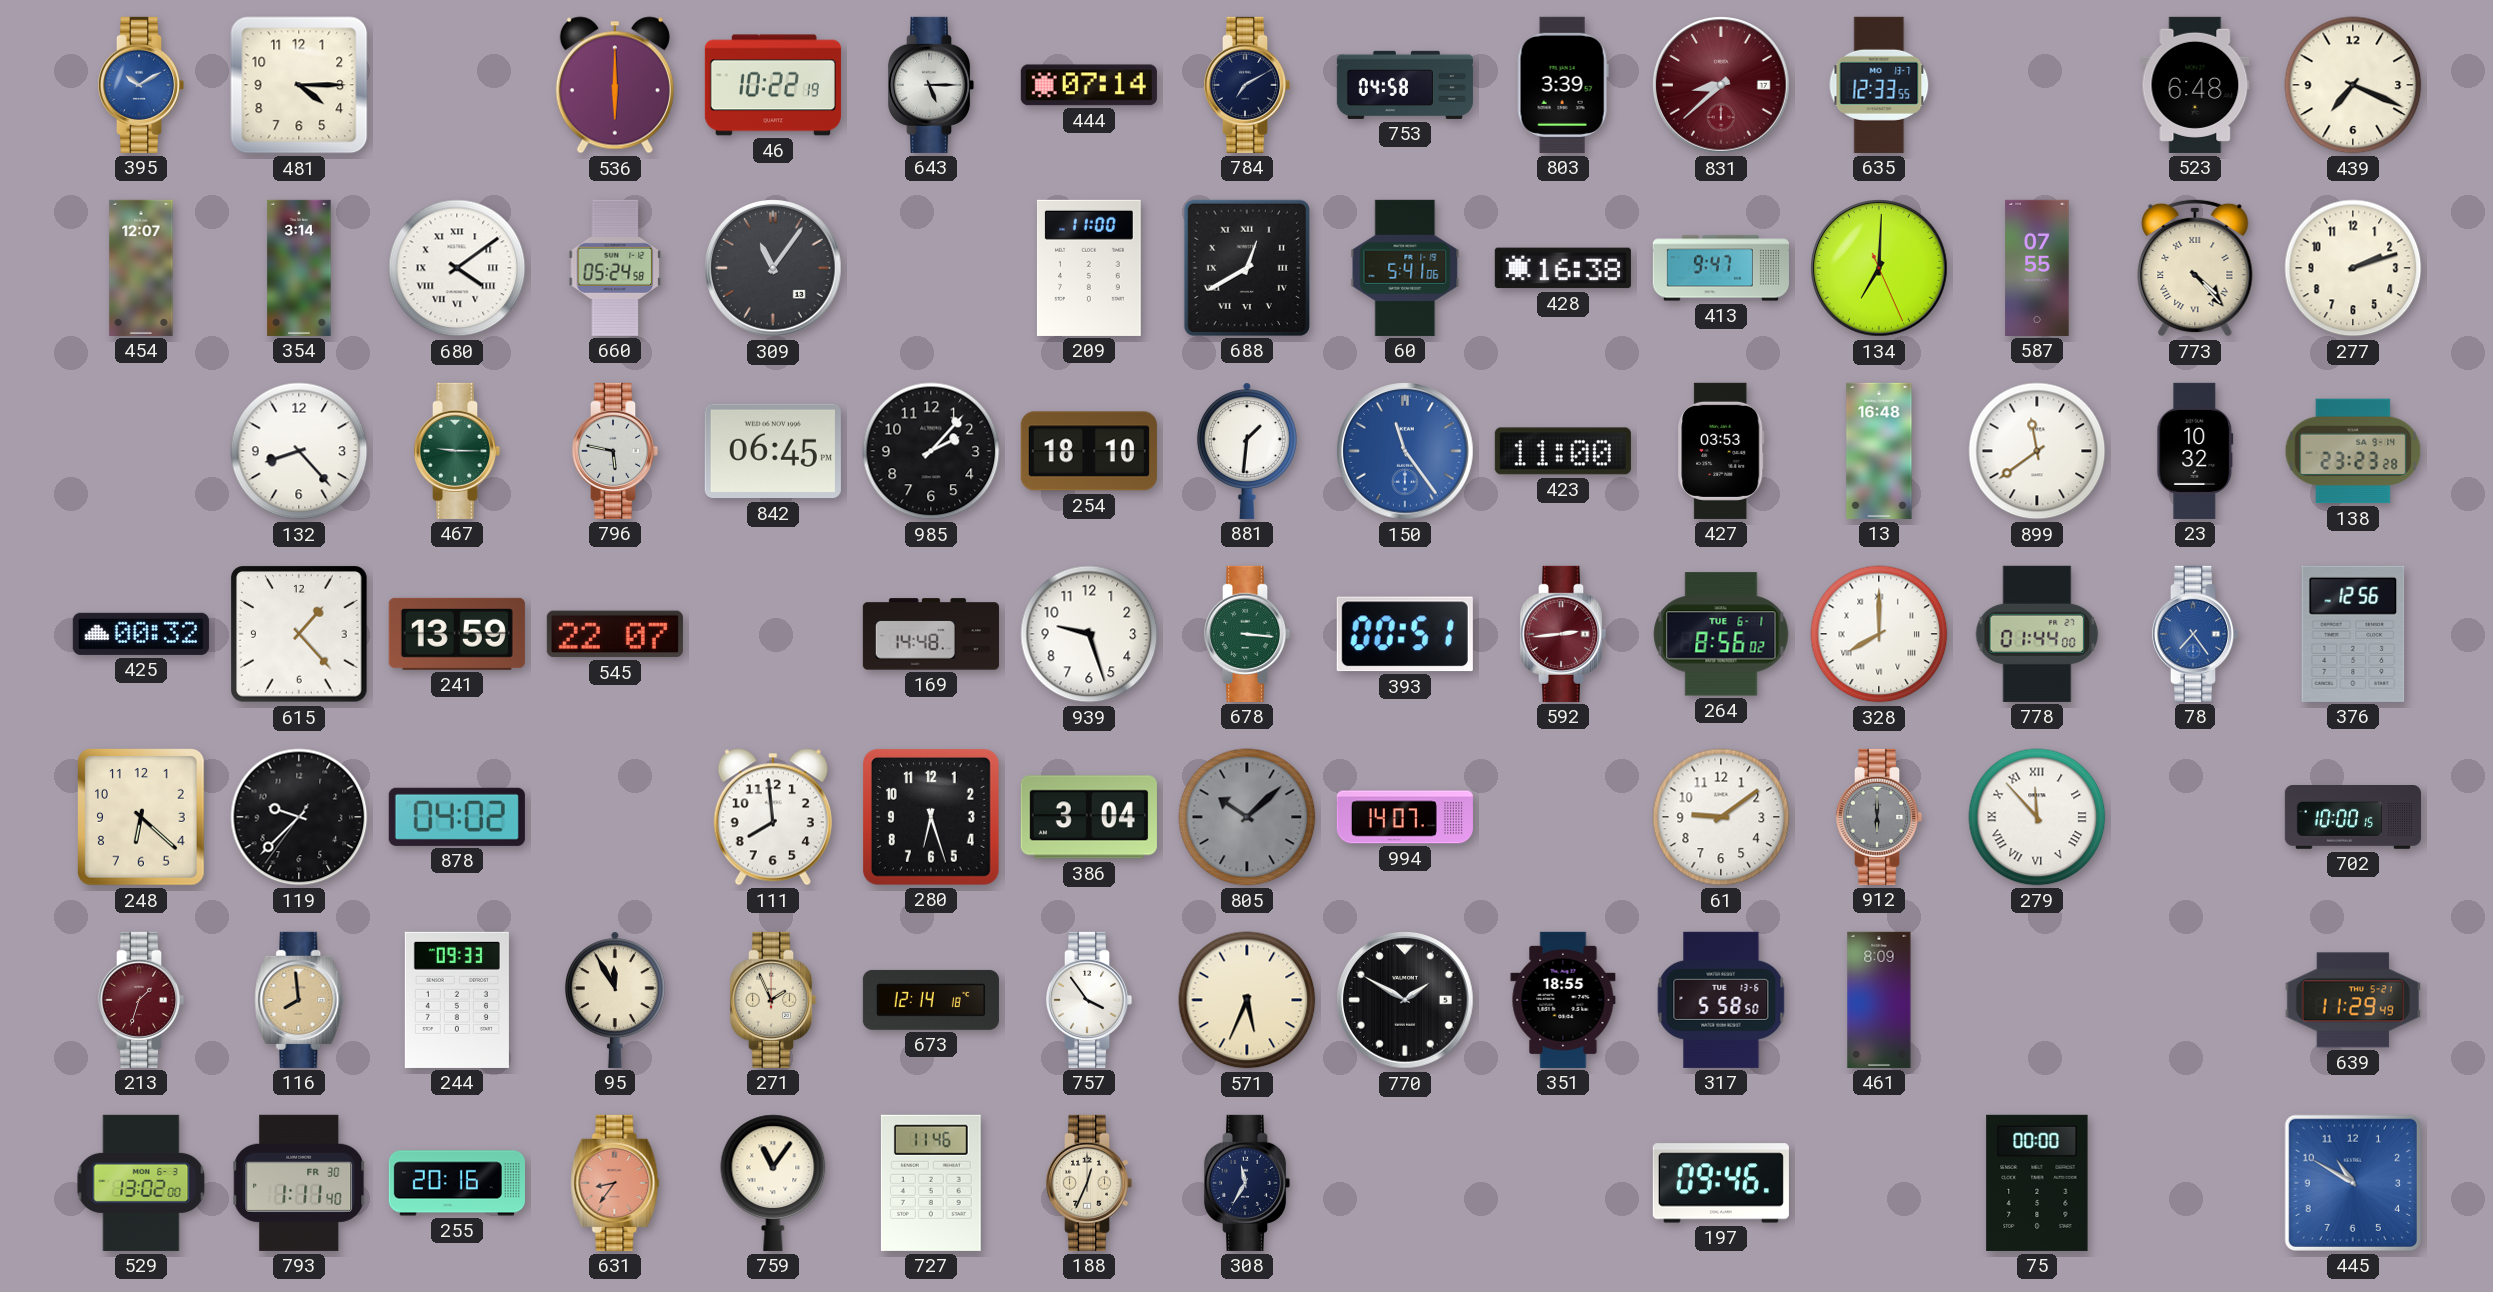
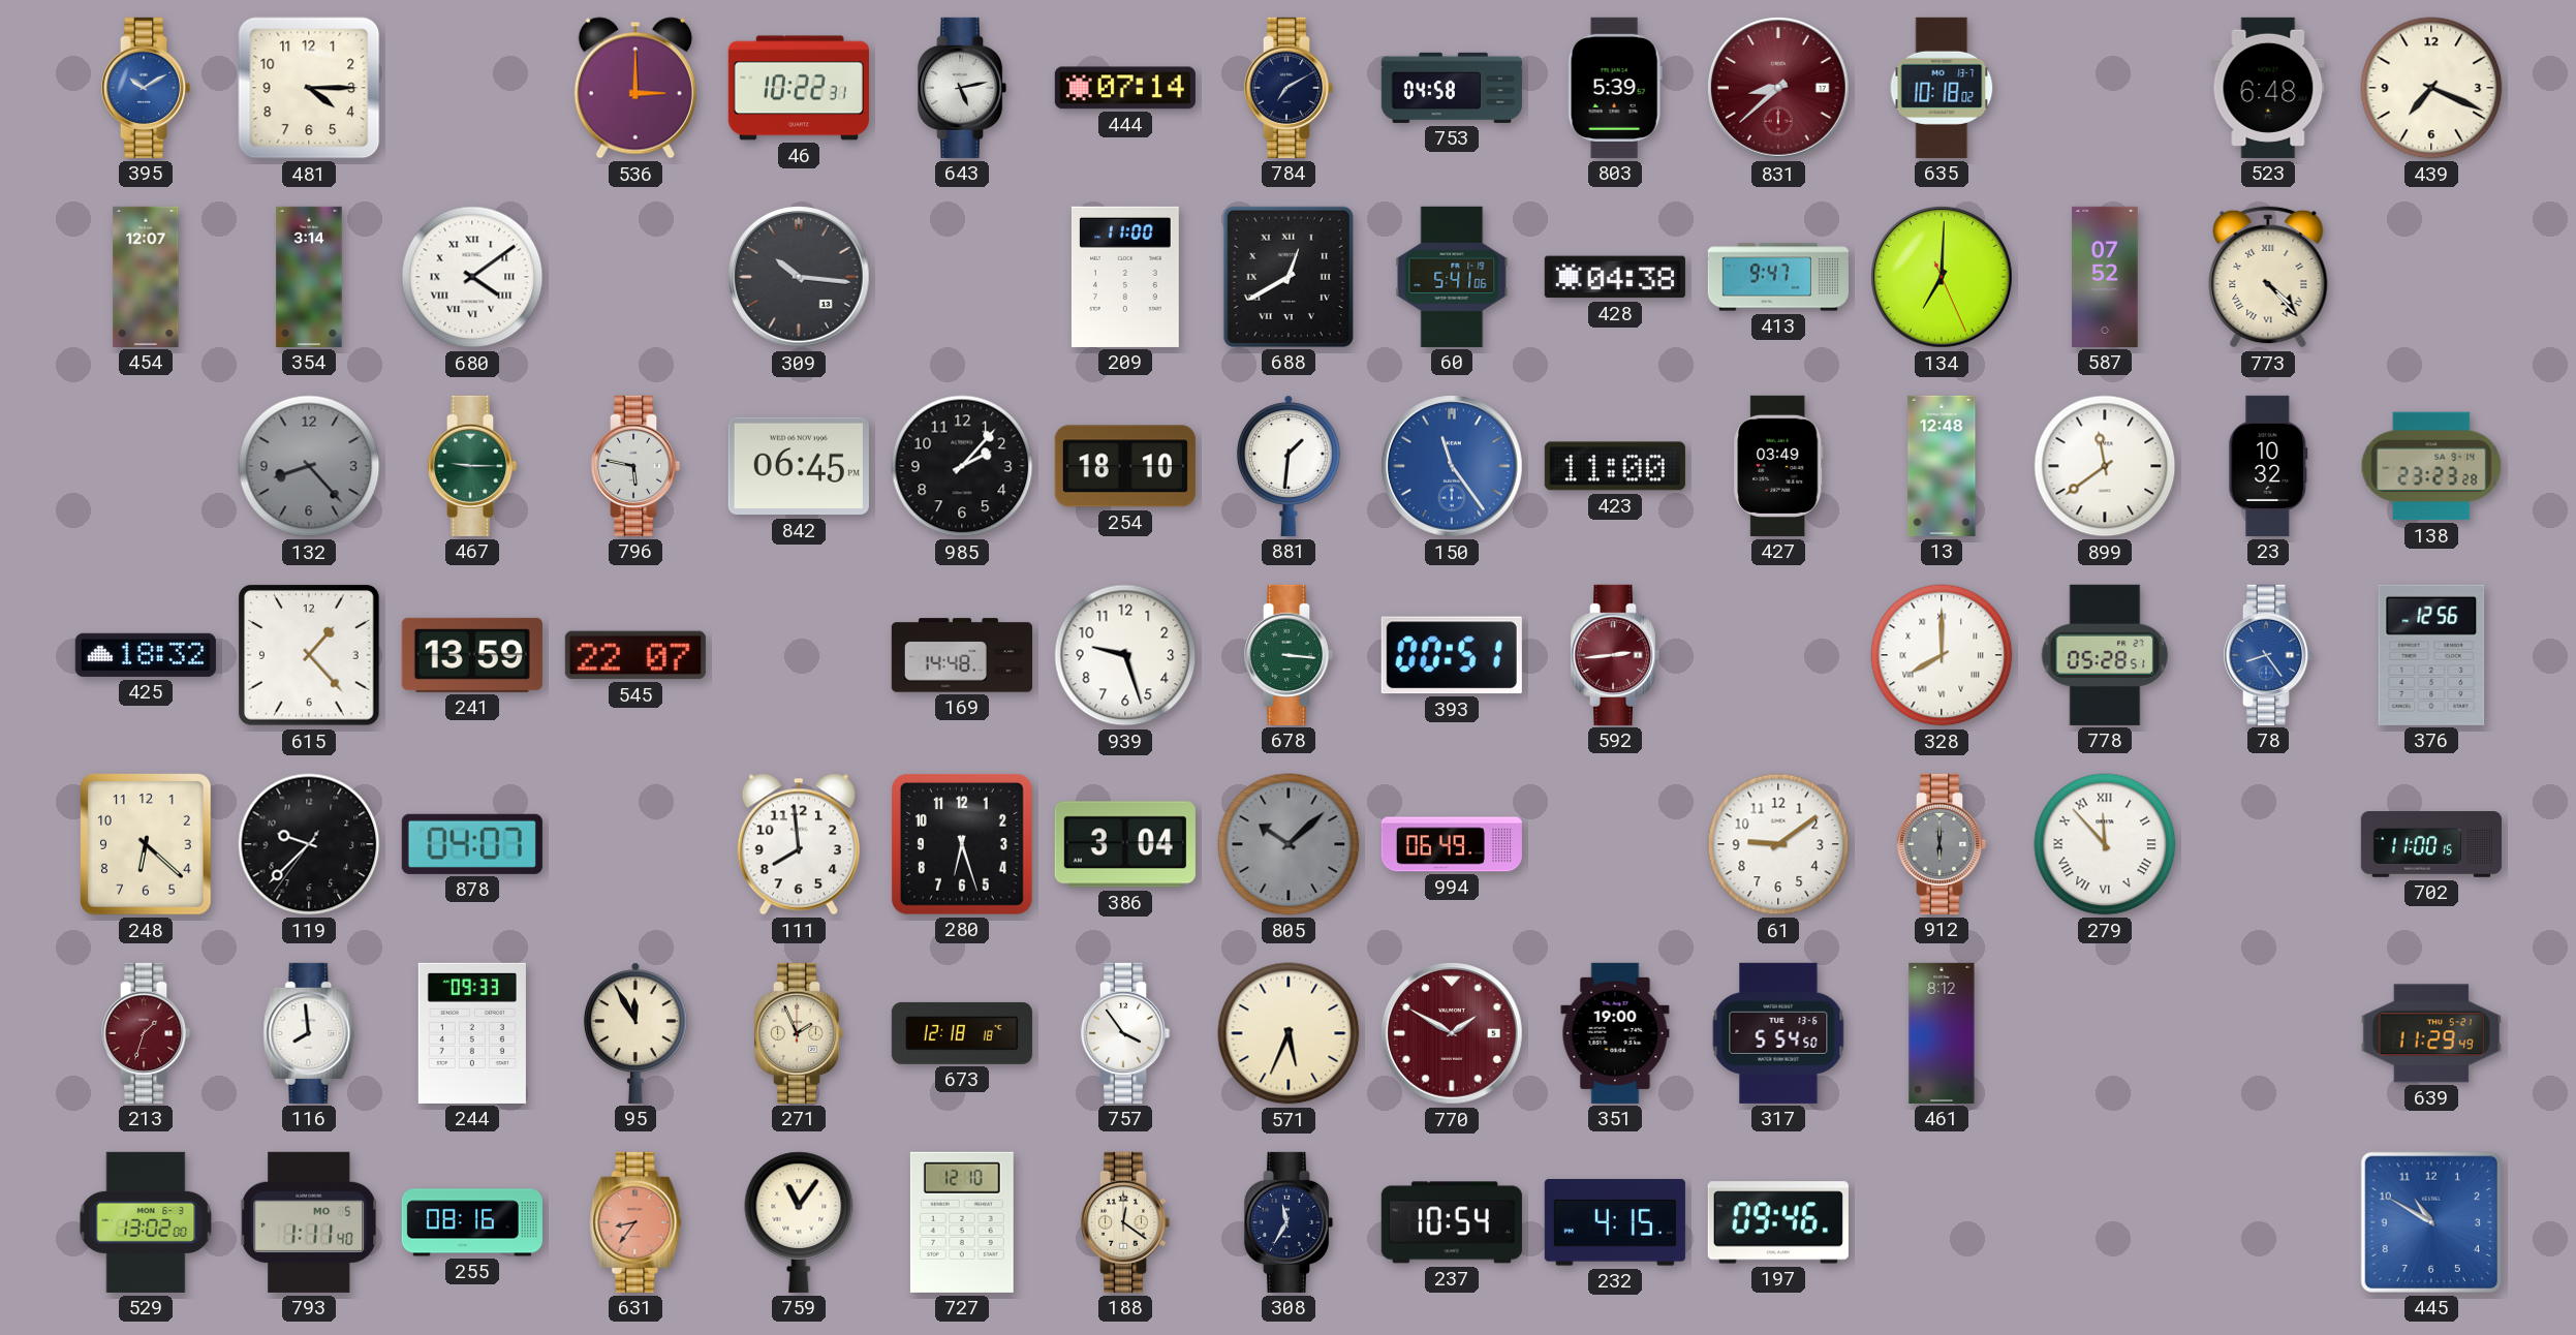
536: 6:00 -> 3:00
46: 10:22:19 -> 10:22:31
643: 5:15 -> 5:13
803: 3:39 -> 5:39
635: 12:33 -> 10:18
660: 05:24 -> none
309: 11:06 -> 10:16
428: 16:38 -> 04:38
587: 07:55 -> 07:52
277: 2:12 -> none
132 dial: white -> grey
427: 03:53 -> 03:49
13: 16:48 -> 12:48
425: 00:32 -> 18:32
264: 8:56 -> none
778: 01:44 -> 05:28
78: 7:24 -> 8:24
878: 04:02 -> 04:07
994: 14:07 -> 06:49
702: 10:00 -> 11:00
116 dial: champagne -> white
673: 12:14 -> 12:18
770 dial: black -> burgundy
351: 18:55 -> 19:00
317: 5:58 -> 5:54
461: 8:09 -> 8:12
793 date: FR 30 -> MO 5
255: 20:16 -> 08:16
727: 11:46 -> 12:10
188: 12:34 -> 12:21
237: none -> 10:54
232: none -> 4:15
75: 00:00 -> none
